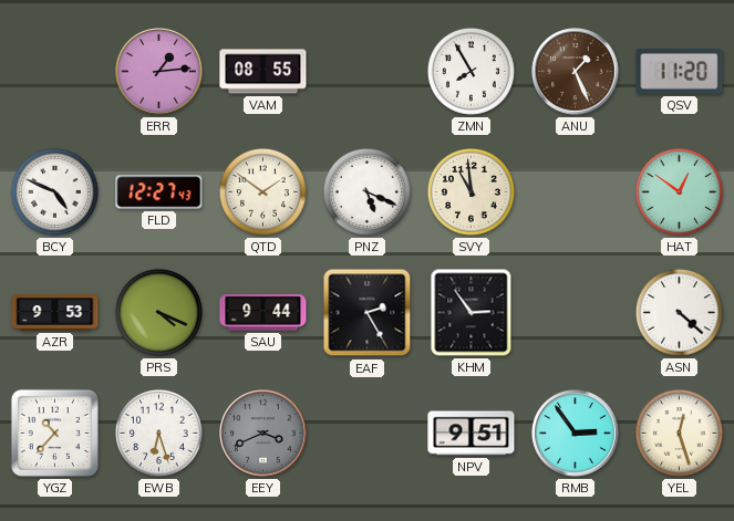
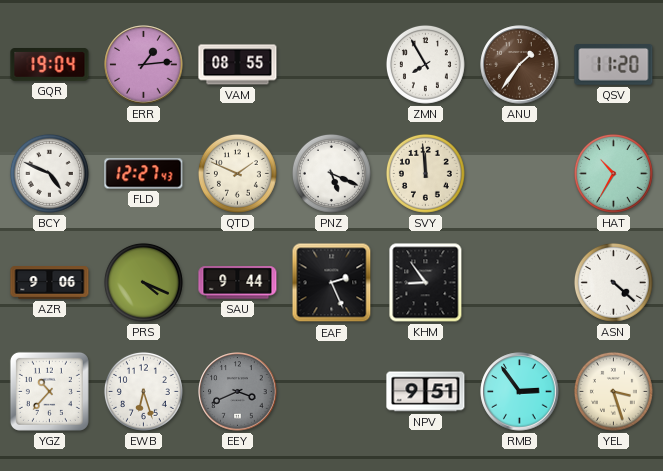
GQR: none -> 19:04
ANU: 1:26 -> 1:36
QTD: 1:51 -> 1:49
SVY: 10:59 -> 11:59
HAT: 12:51 -> 10:35
AZR: 9:53 -> 9:06
EAF: 2:25 -> 2:26
KHM: 2:54 -> 8:54
YEL: 12:27 -> 3:27
